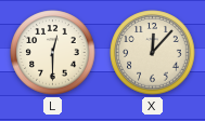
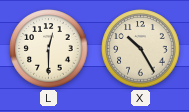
X: 12:07 -> 10:25
